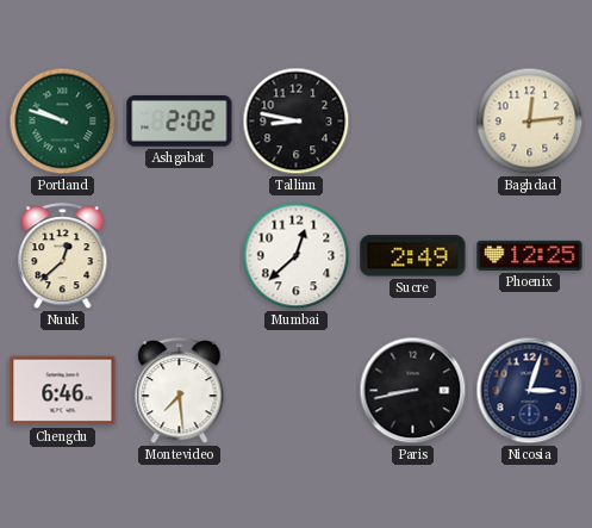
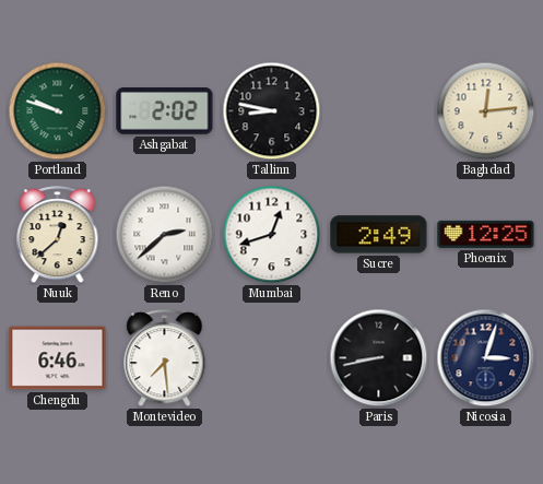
Reno: none -> 2:38
Mumbai: 12:38 -> 12:42
